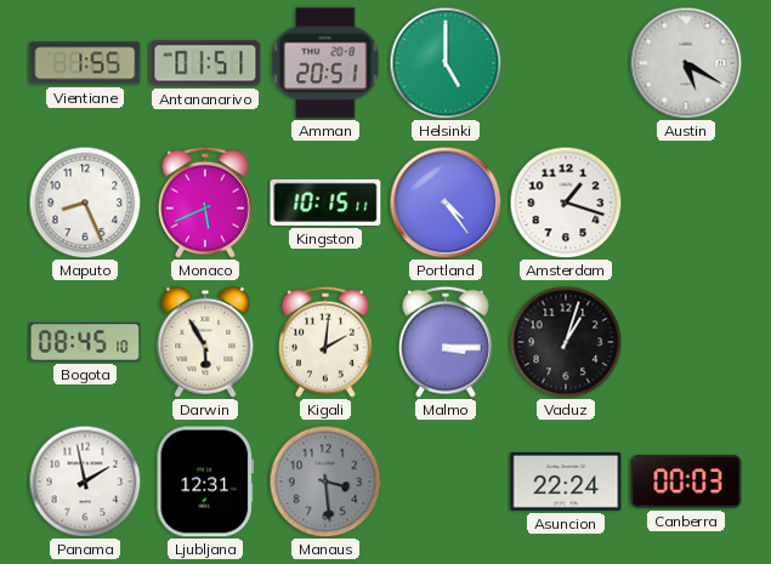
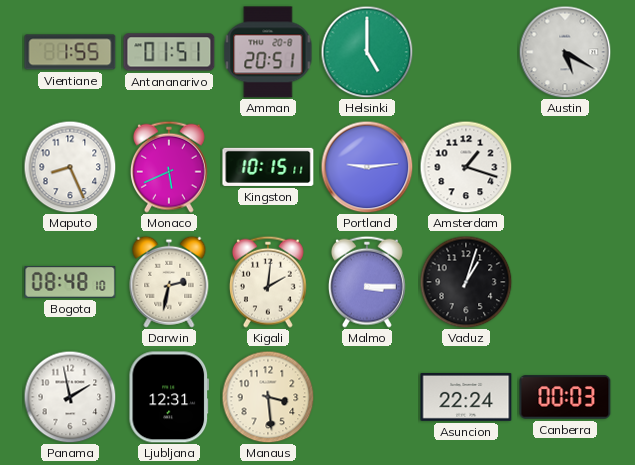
Portland: 4:24 -> 9:14
Bogota: 08:45 -> 08:48
Darwin: 5:55 -> 2:32
Manaus dial: grey -> cream
